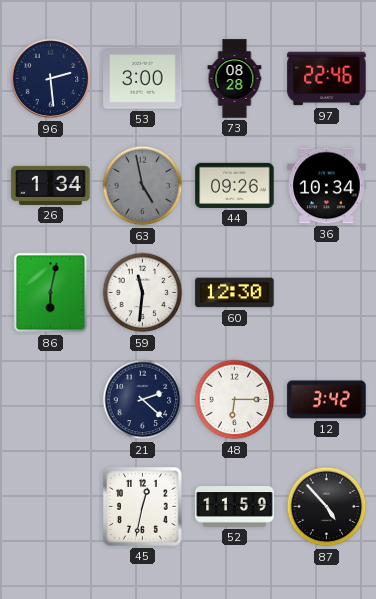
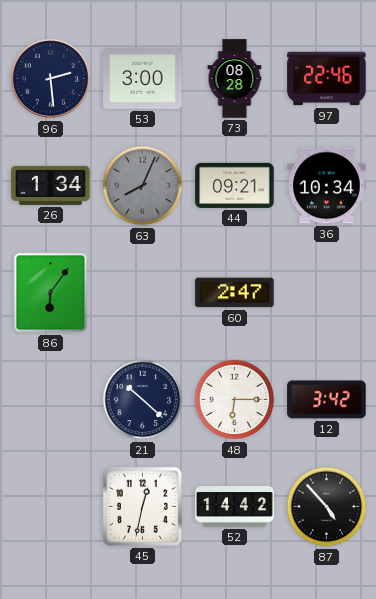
63: 4:58 -> 8:04
44: 09:26 -> 09:21
86: 6:02 -> 6:06
59: 11:31 -> none
60: 12:30 -> 2:47
21: 2:22 -> 10:22
52: 11:59 -> 14:42
